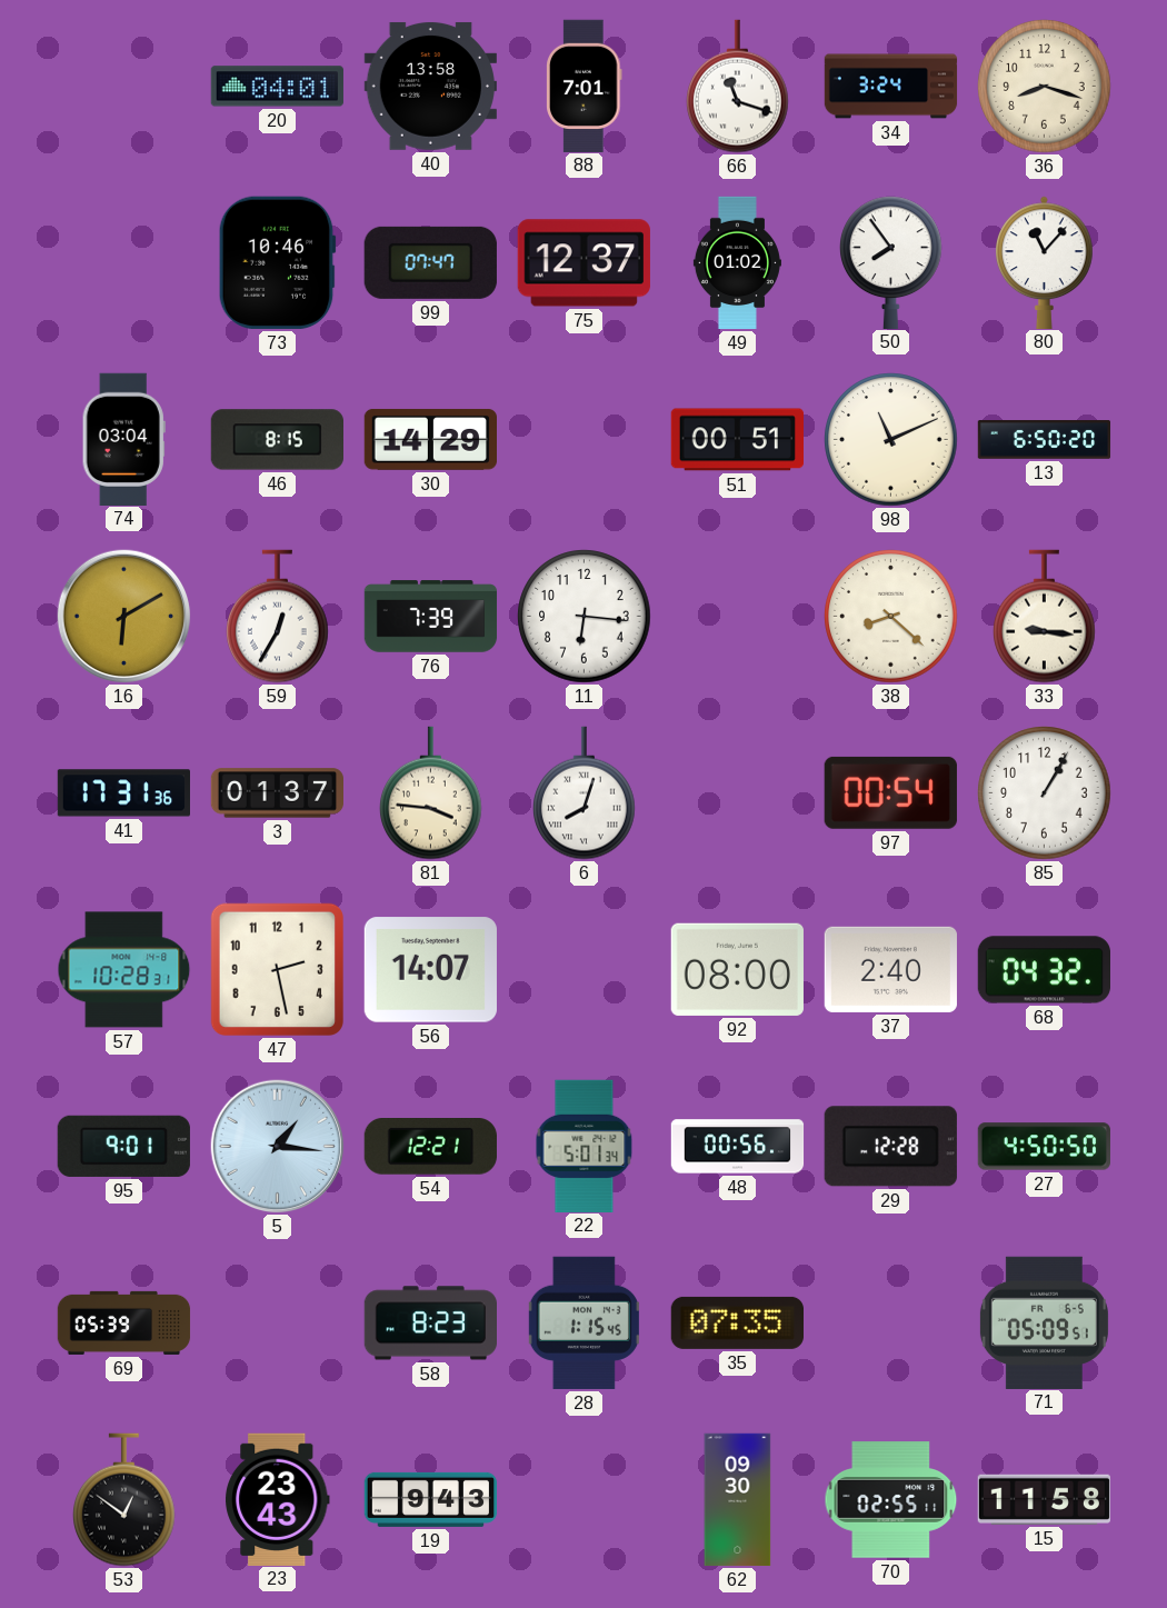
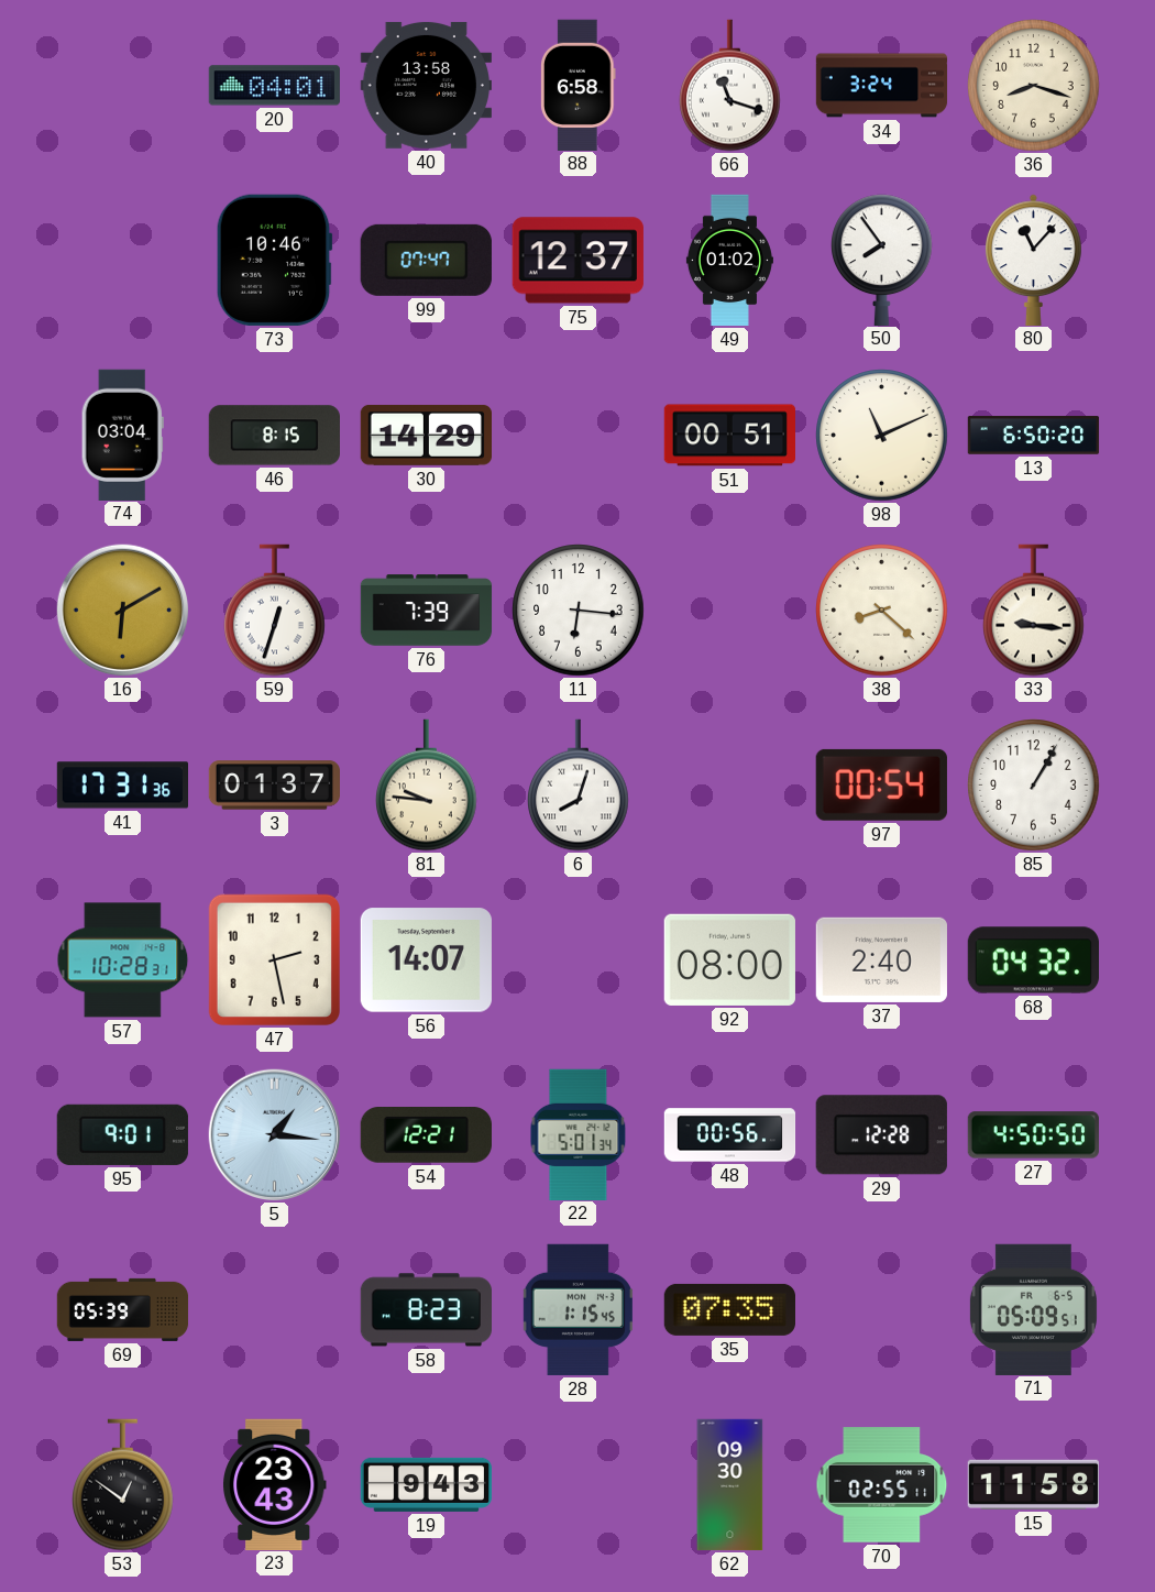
88: 7:01 -> 6:58
59: 12:35 -> 12:33
81: 3:46 -> 9:46
